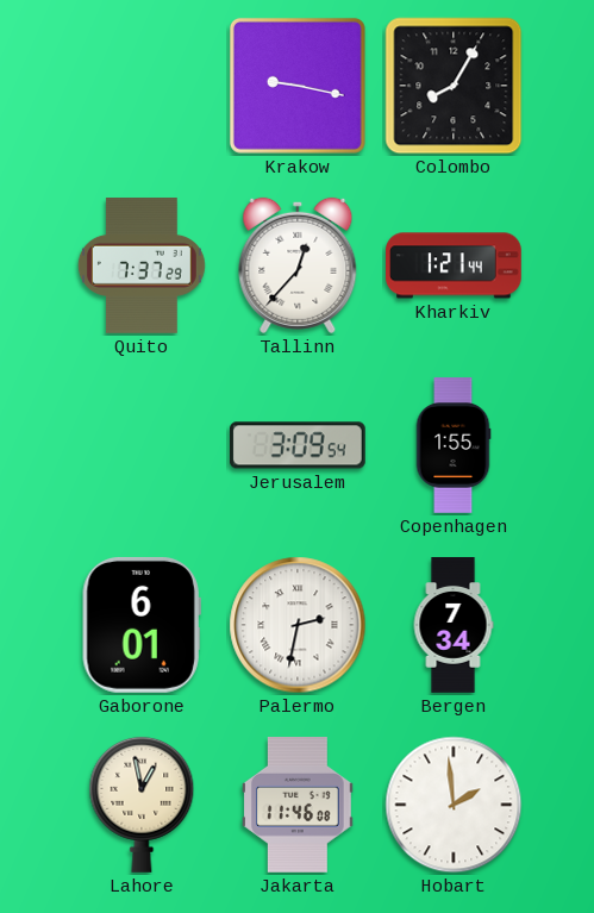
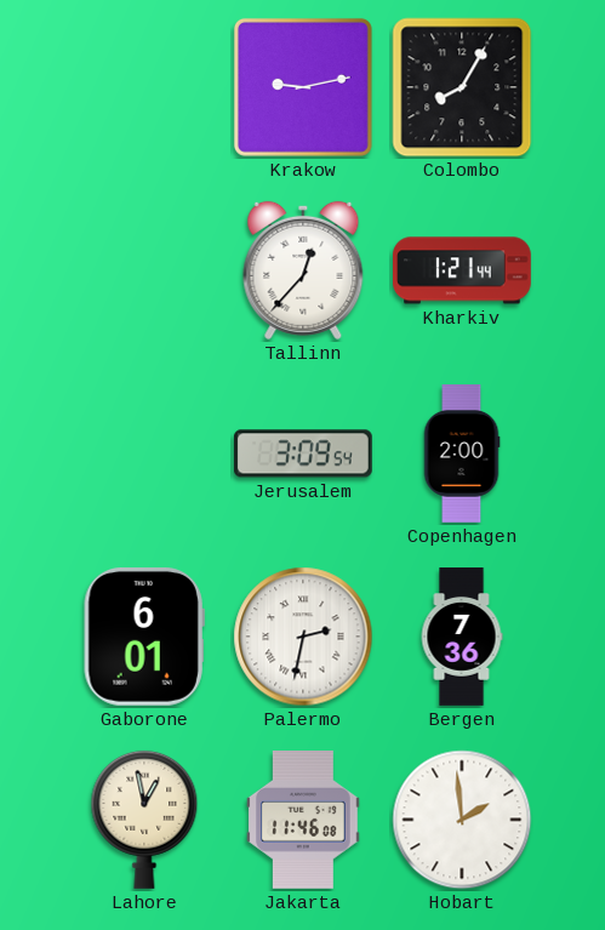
Krakow: 9:17 -> 9:13
Quito: 7:37 -> none
Copenhagen: 1:55 -> 2:00
Bergen: 7:34 -> 7:36
